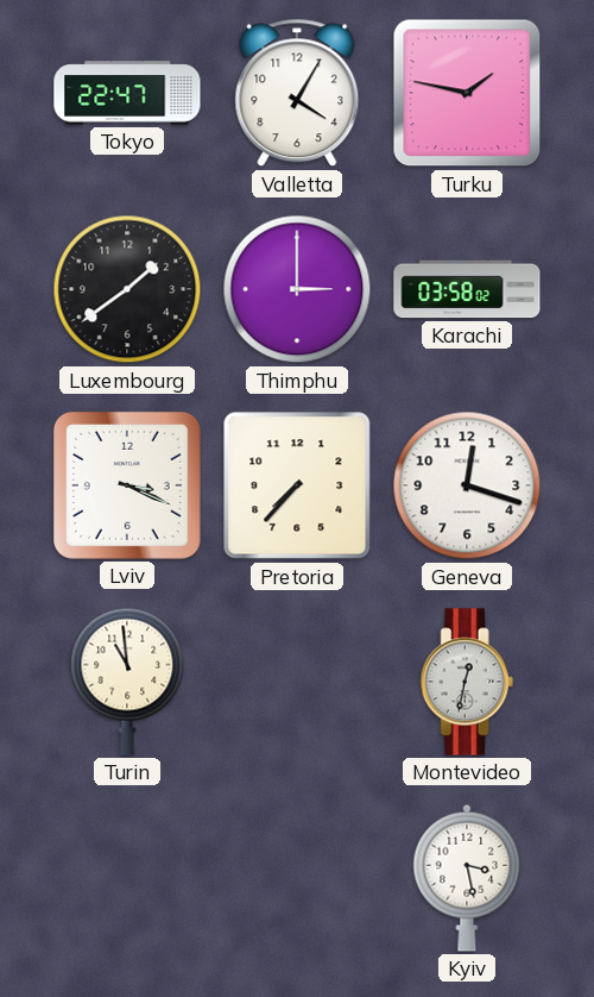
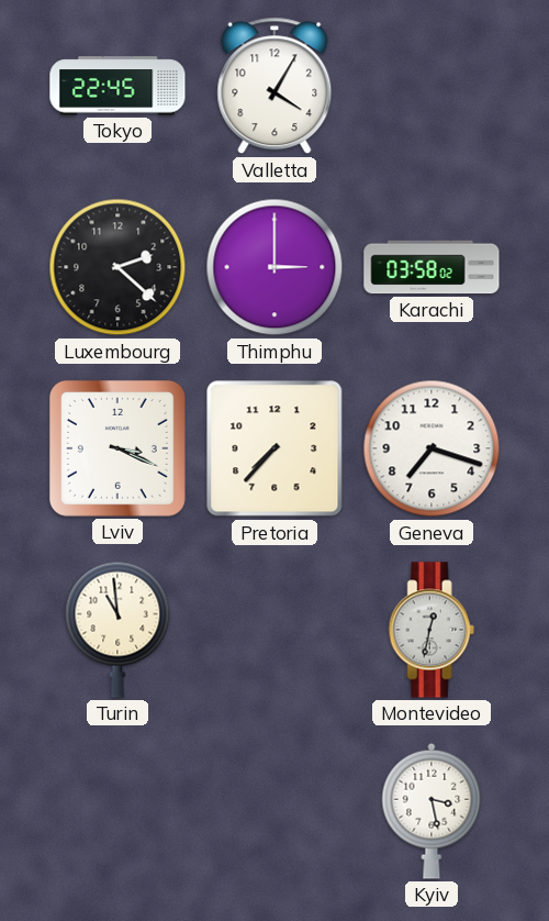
Tokyo: 22:47 -> 22:45
Turku: 1:47 -> none
Luxembourg: 1:39 -> 2:22
Geneva: 12:18 -> 7:18
